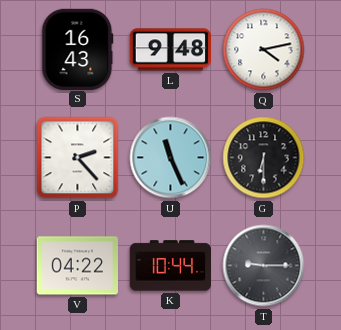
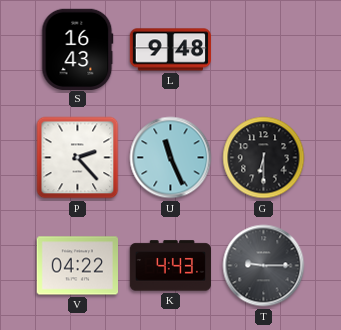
Q: 4:13 -> none
K: 10:44 -> 4:43
